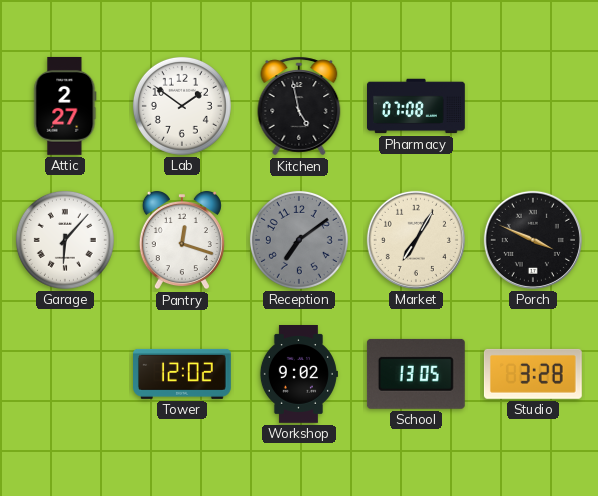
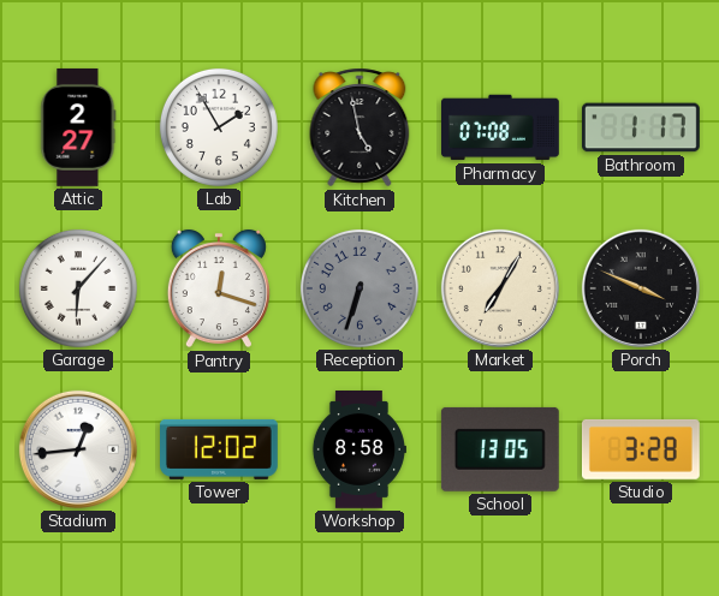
Lab: 1:51 -> 1:55
Bathroom: none -> 1:17
Reception: 7:09 -> 6:33
Stadium: none -> 12:44
Workshop: 9:02 -> 8:58
